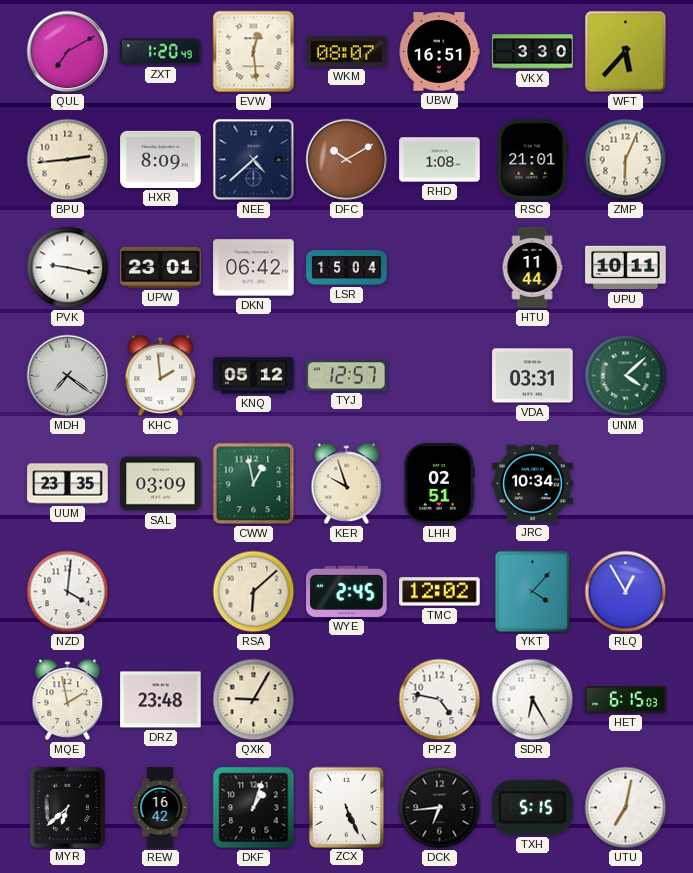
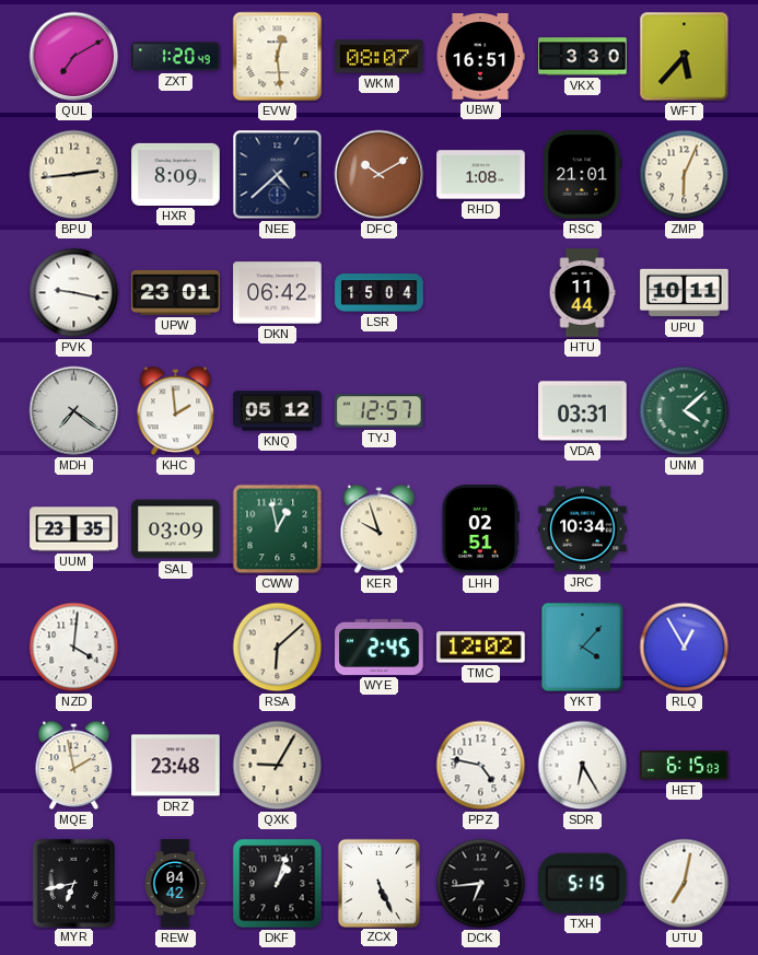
MYR: 6:38 -> 6:43
REW: 16:42 -> 04:42
